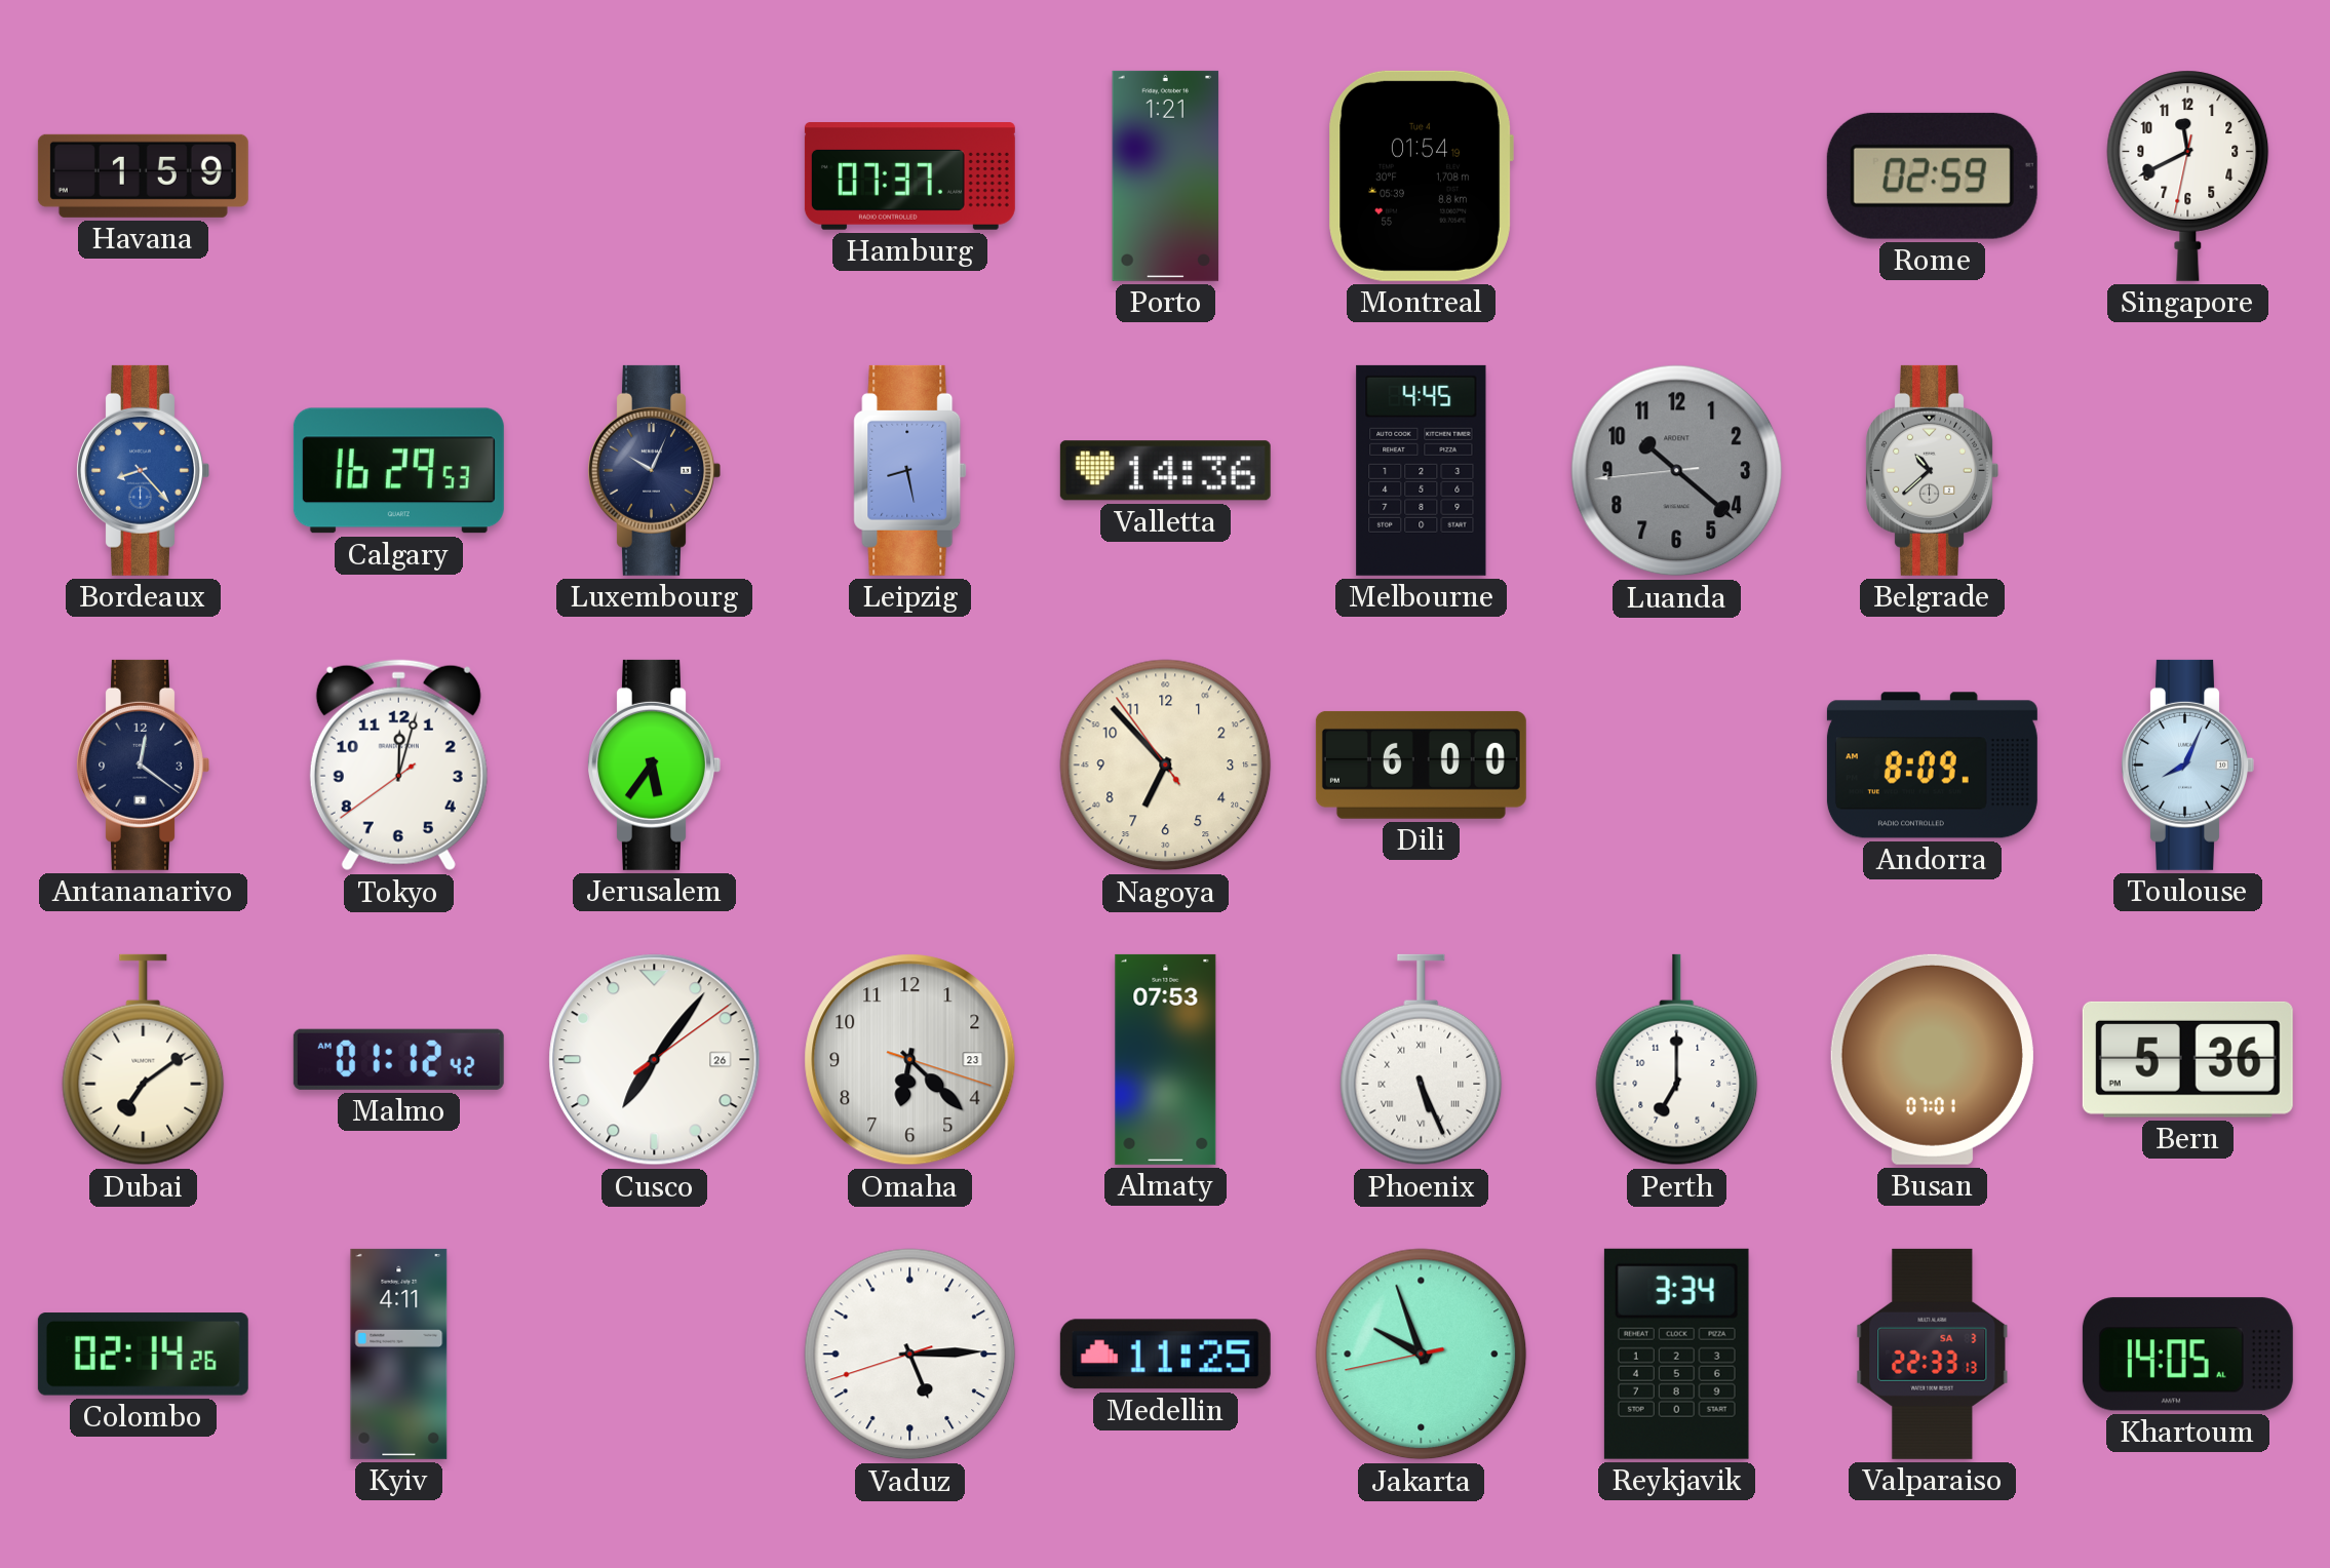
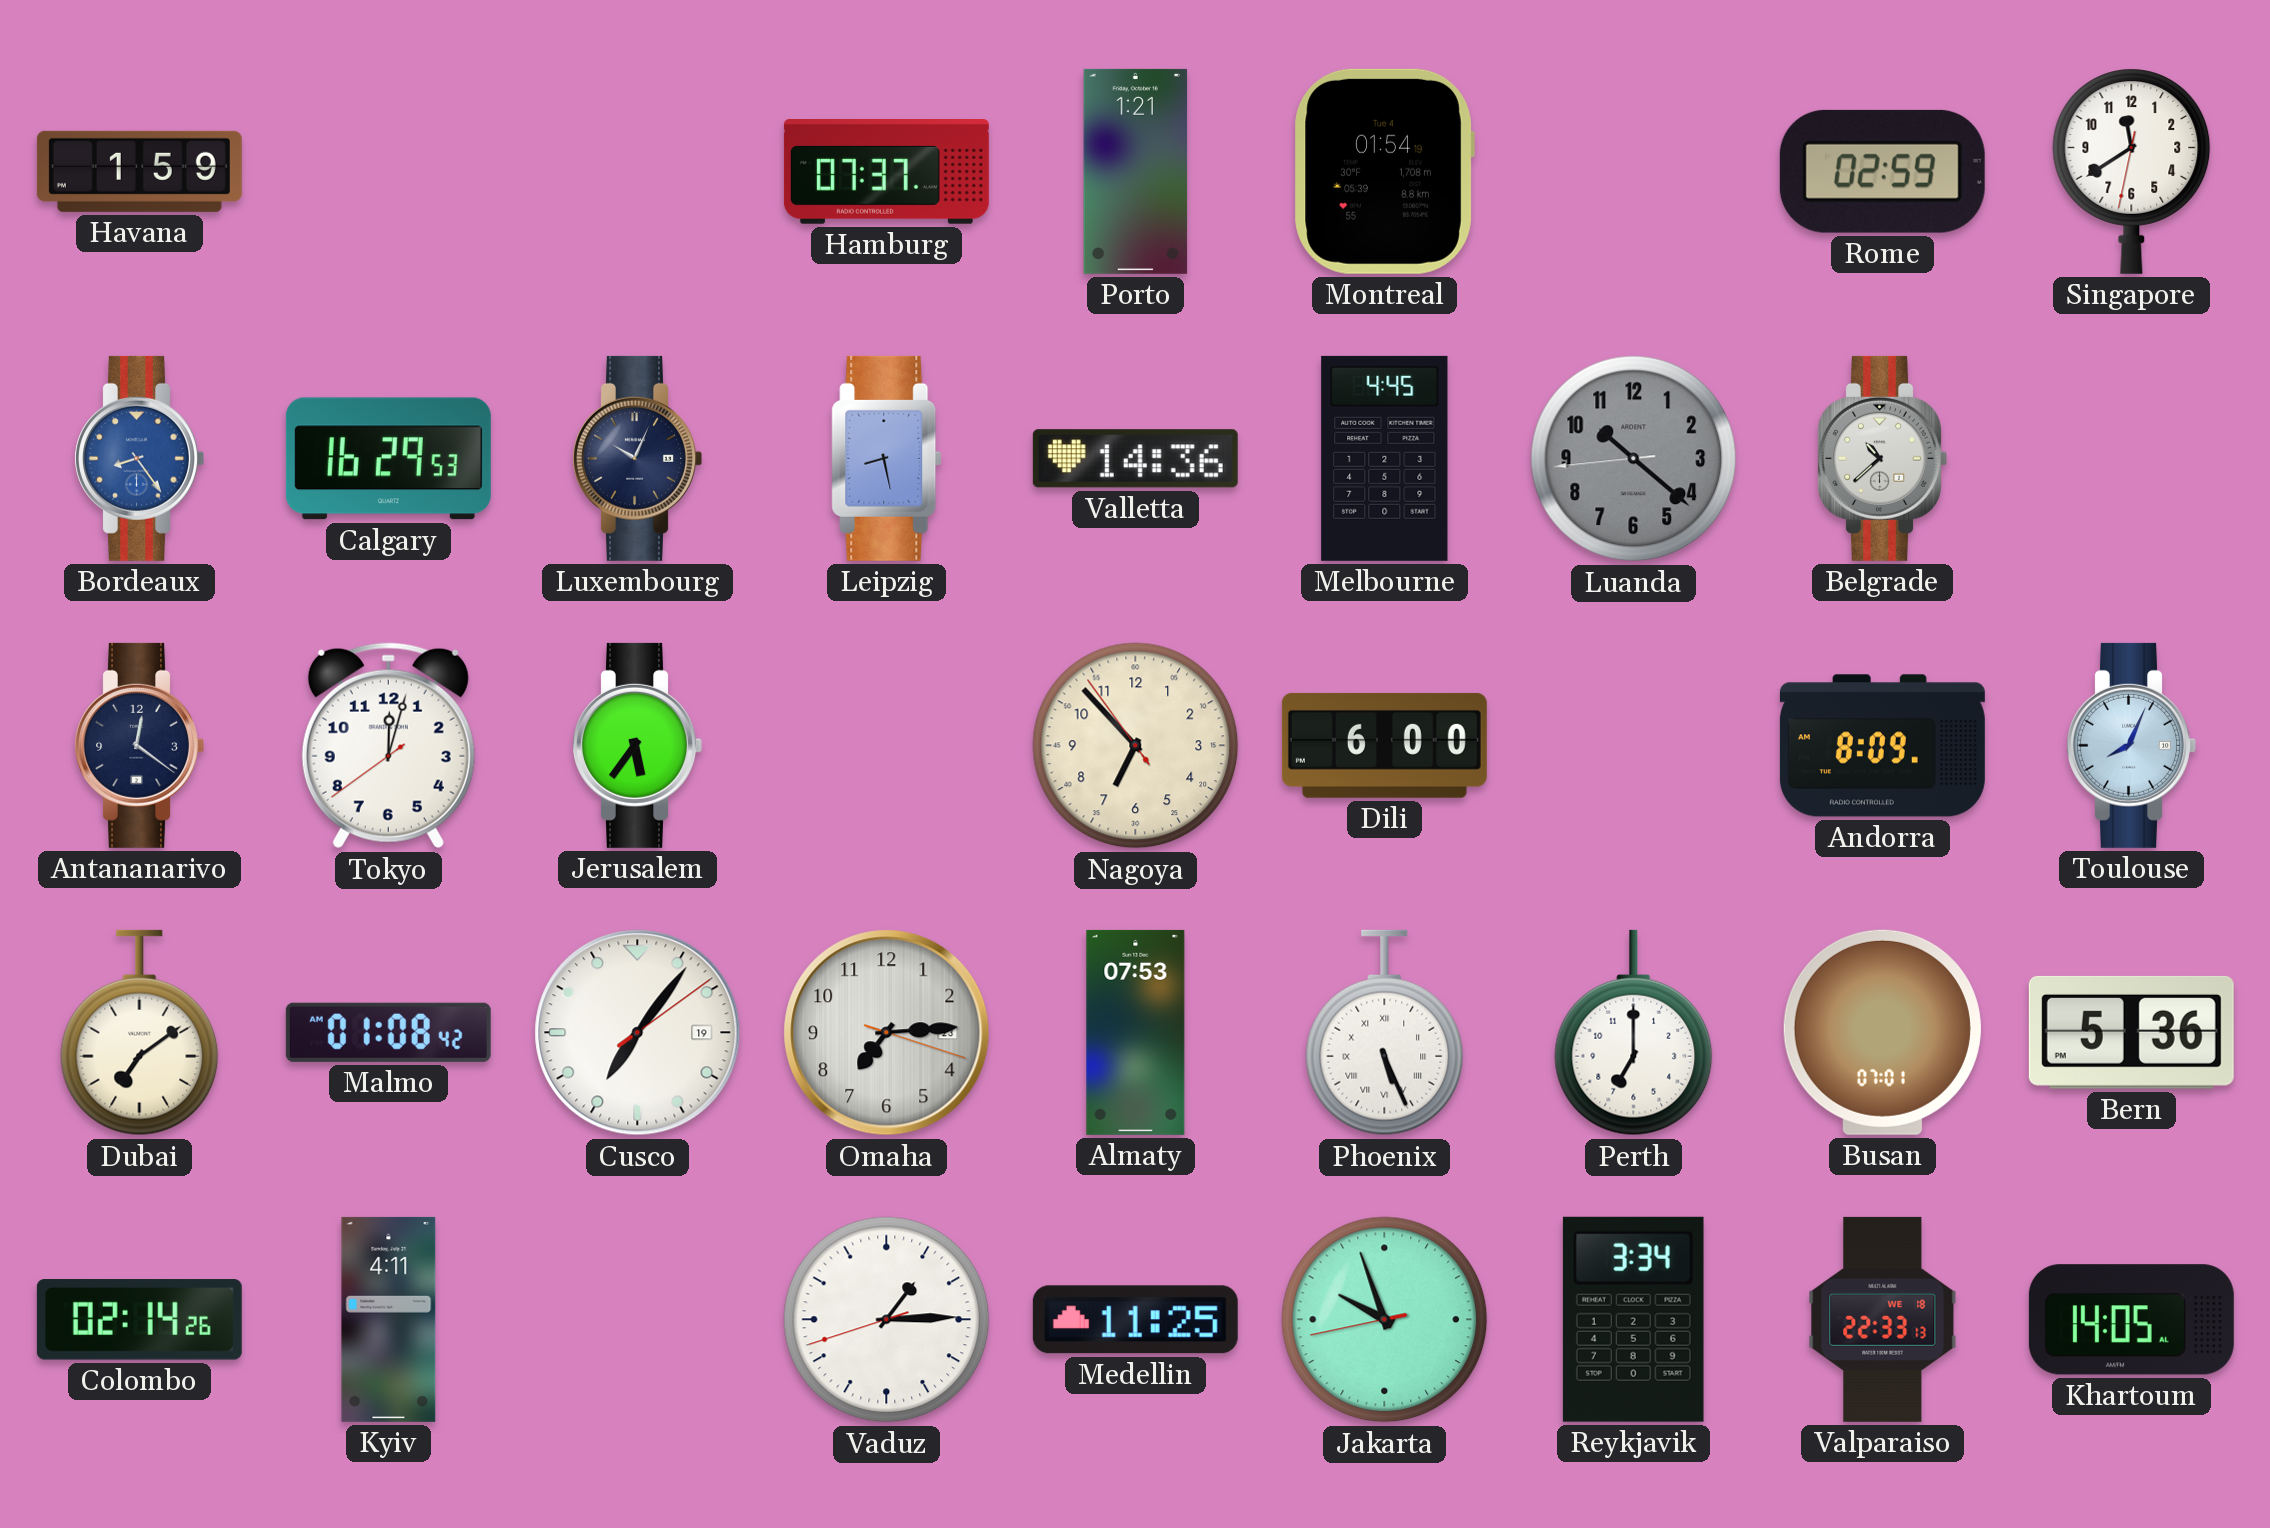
Singapore: 11:40 -> 11:39
Bordeaux: 8:23 -> 8:24
Malmo: 01:12 -> 01:08
Cusco date: 26 -> 19
Omaha: 6:22 -> 7:14
Vaduz: 5:14 -> 1:14
Valparaiso date: SA 3 -> WE 18
